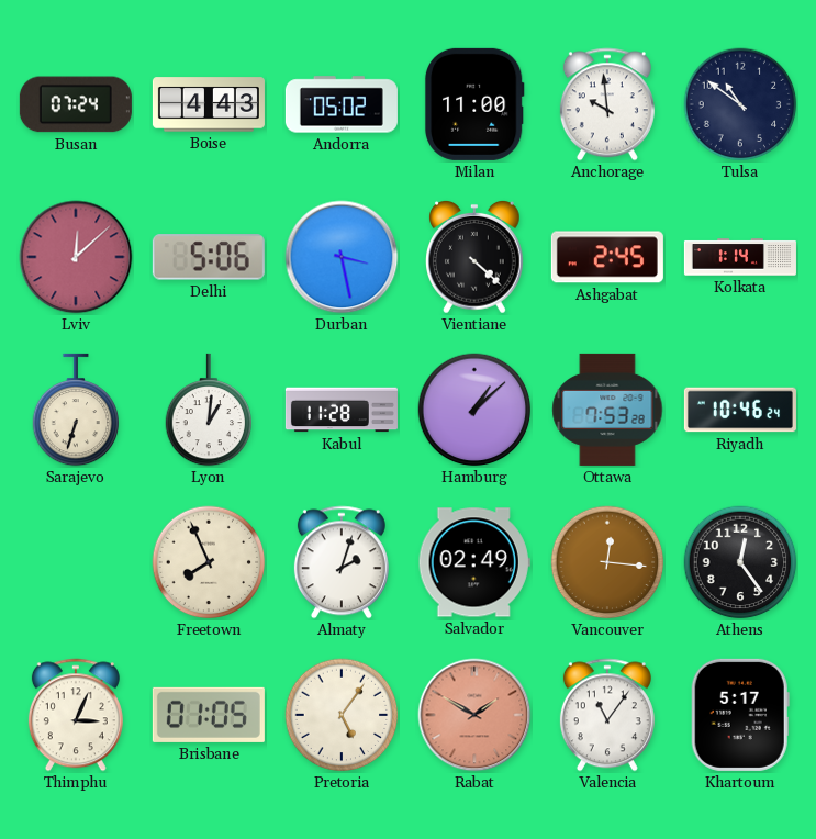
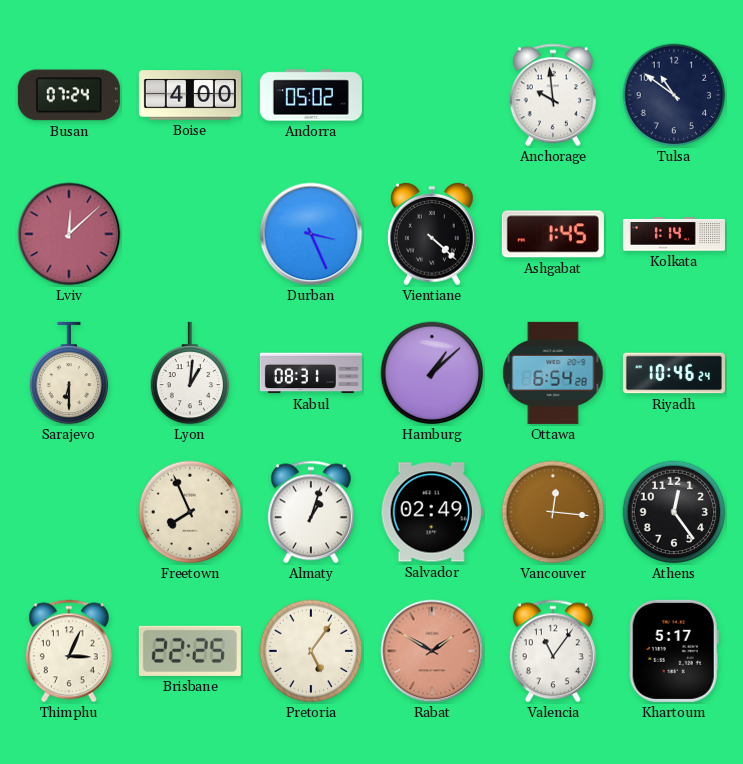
Boise: 4:43 -> 4:00
Milan: 11:00 -> none
Delhi: 5:06 -> none
Durban: 3:28 -> 3:26
Ashgabat: 2:45 -> 1:45
Sarajevo: 6:33 -> 6:30
Kabul: 11:28 -> 08:31
Ottawa: 7:53 -> 6:54
Almaty: 2:03 -> 1:03
Brisbane: 01:05 -> 22:25
